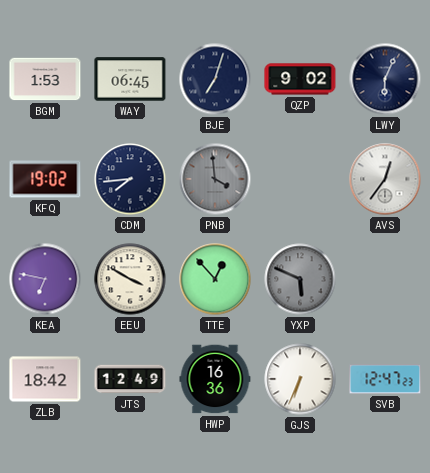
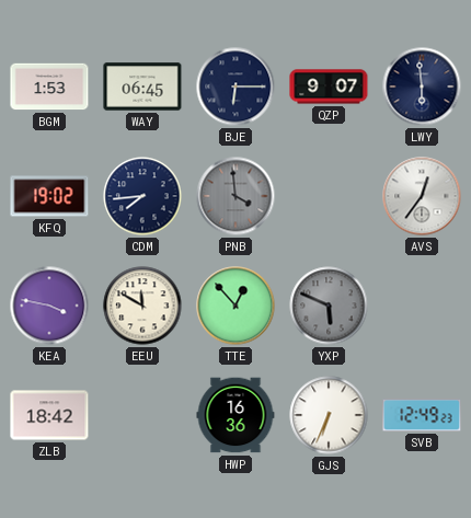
BJE: 7:03 -> 6:15
QZP: 9:02 -> 9:07
LWY: 6:04 -> 5:59
KEA: 6:47 -> 3:47
EEU: 3:50 -> 11:50
JTS: 12:49 -> none
SVB: 12:47 -> 12:49
